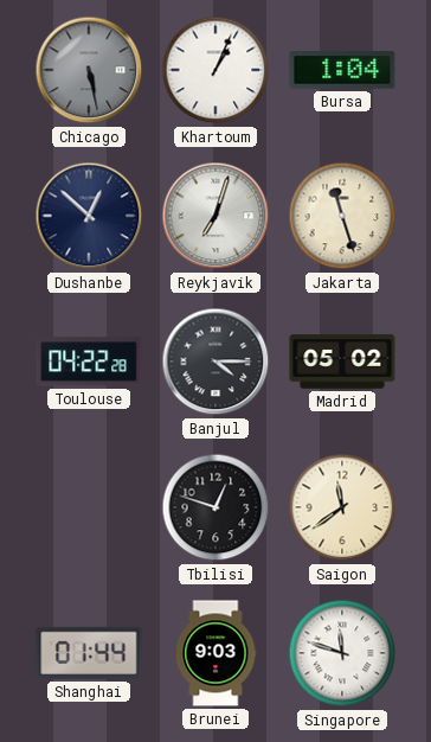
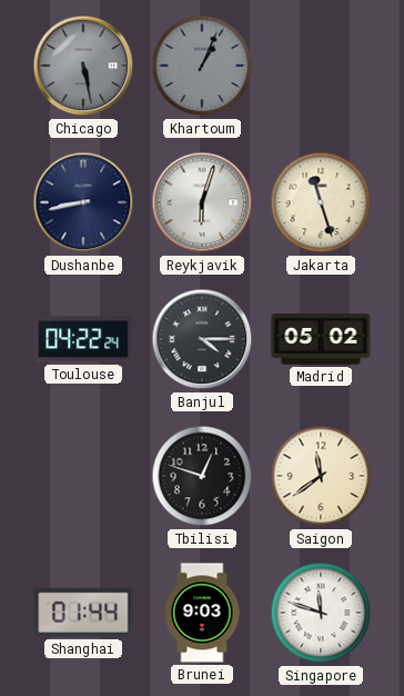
Khartoum dial: white -> grey
Bursa: 1:04 -> none
Dushanbe: 12:52 -> 8:43
Reykjavik: 7:03 -> 6:03
Toulouse: 04:22:28 -> 04:22:24
